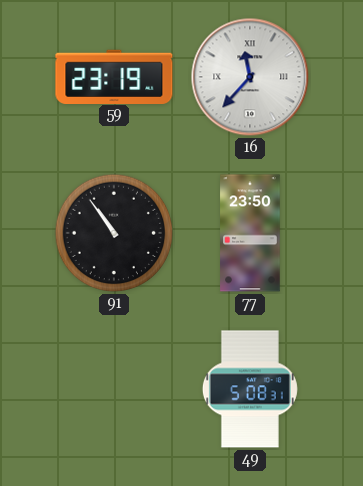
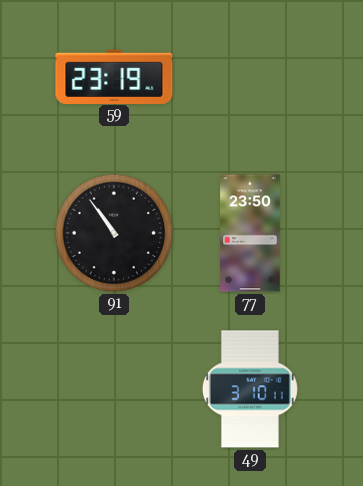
16: 11:37 -> none
49: 5:08 -> 3:10
